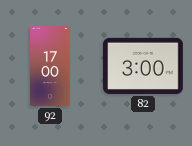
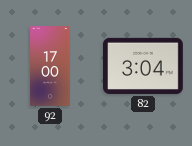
82: 3:00 -> 3:04
